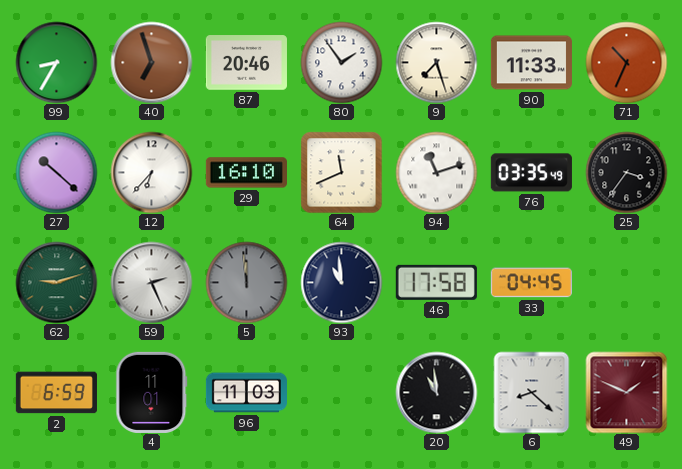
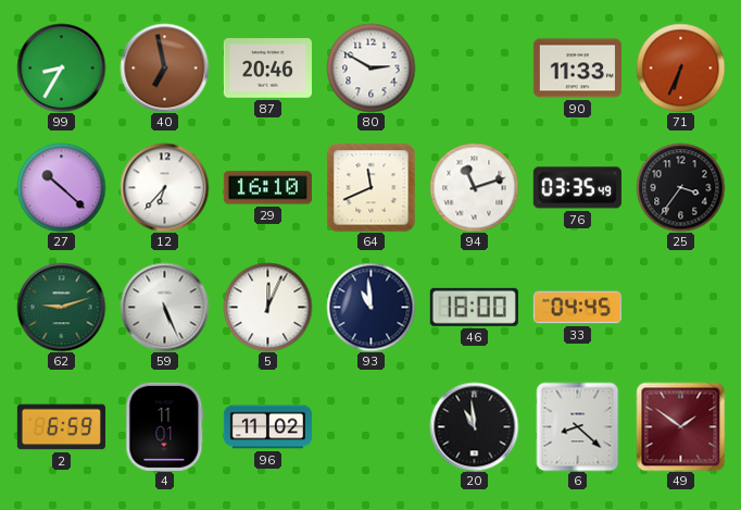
40: 6:57 -> 6:58
80: 1:54 -> 2:50
9: 7:27 -> none
71: 10:34 -> 6:34
59: 2:26 -> 5:26
5: 11:59 -> 12:04
5 dial: grey -> white
46: 17:58 -> 18:00
96: 11:03 -> 11:02
49: 1:49 -> 1:51
